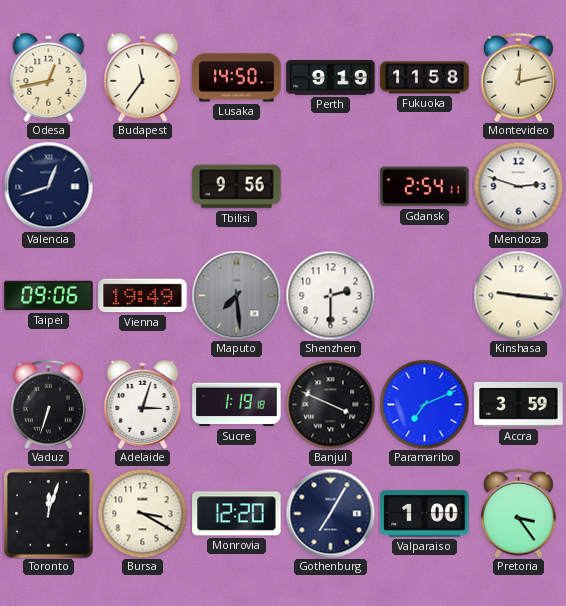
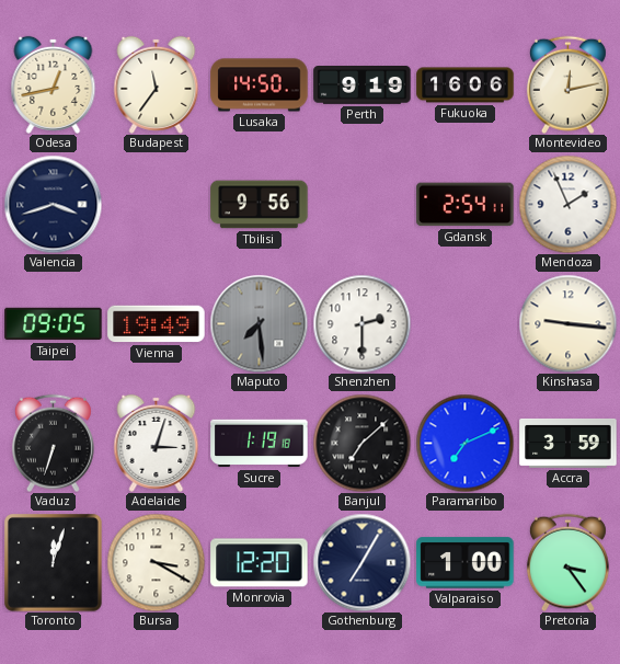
Fukuoka: 11:58 -> 16:06
Valencia: 12:42 -> 3:42
Mendoza: 2:48 -> 1:56
Taipei: 09:06 -> 09:05
Banjul: 3:49 -> 7:08
